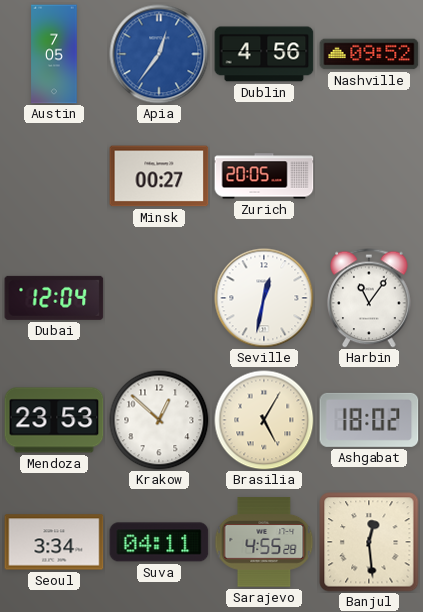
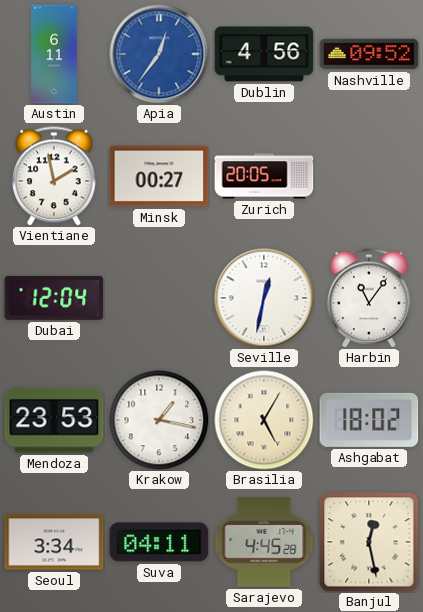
Austin: 7:05 -> 6:11
Vientiane: none -> 1:58
Krakow: 12:52 -> 1:17
Sarajevo: 4:55 -> 4:45
Banjul: 12:29 -> 12:28
